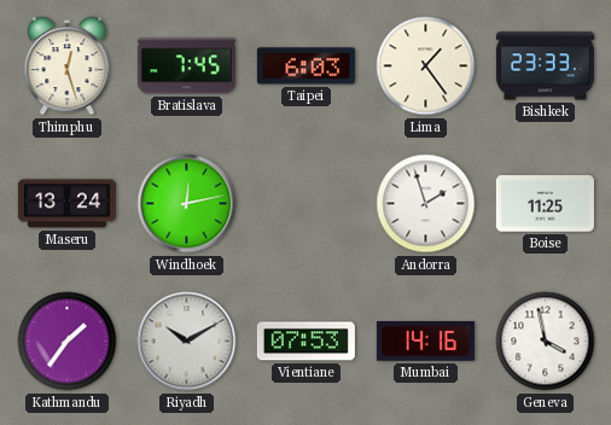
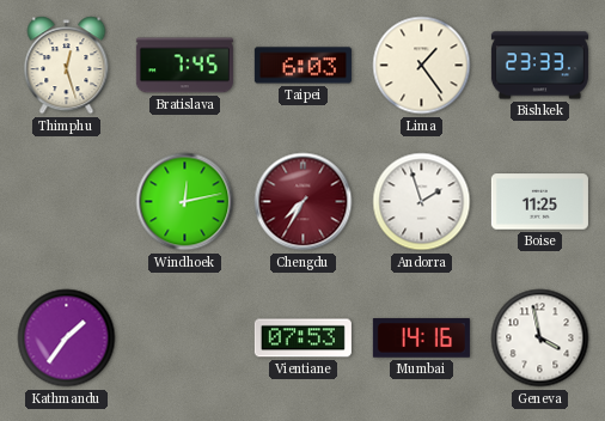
Maseru: 13:24 -> none
Chengdu: none -> 7:35
Riyadh: 10:10 -> none
